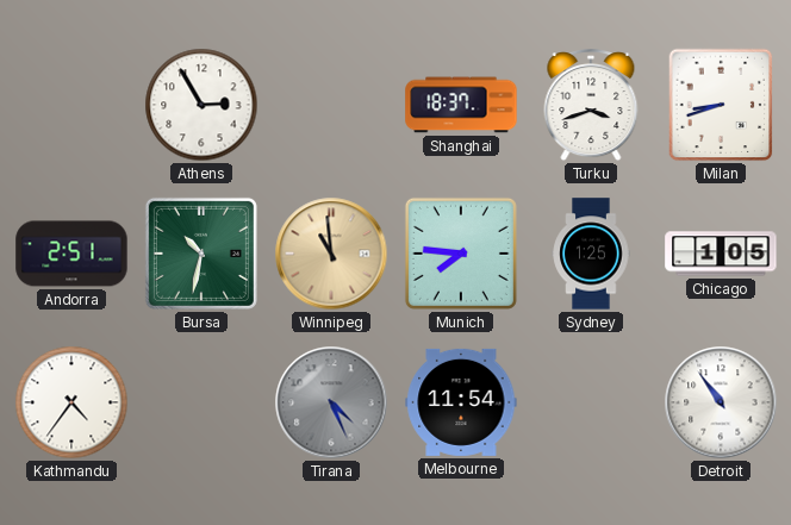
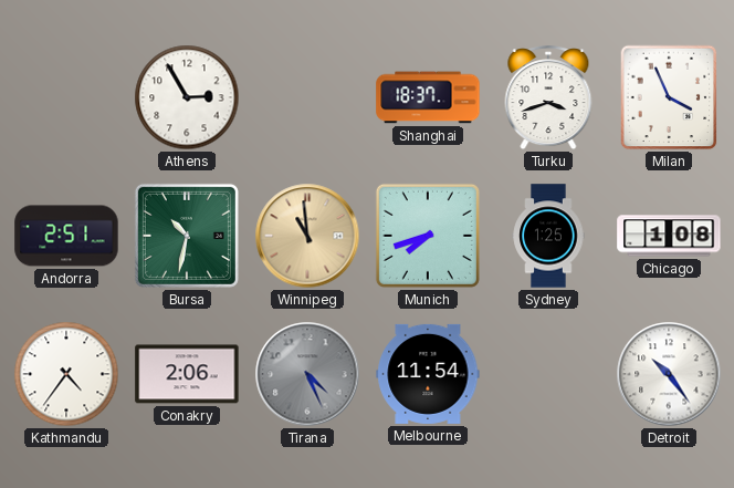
Milan: 8:42 -> 3:56
Munich: 7:46 -> 7:42
Chicago: 1:05 -> 1:08
Conakry: none -> 2:06
Detroit: 10:54 -> 10:24
